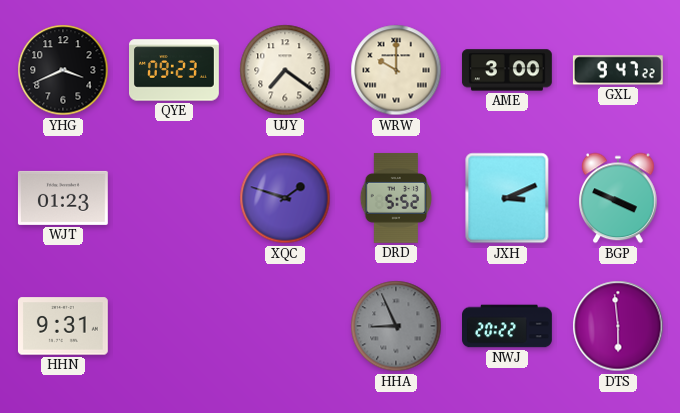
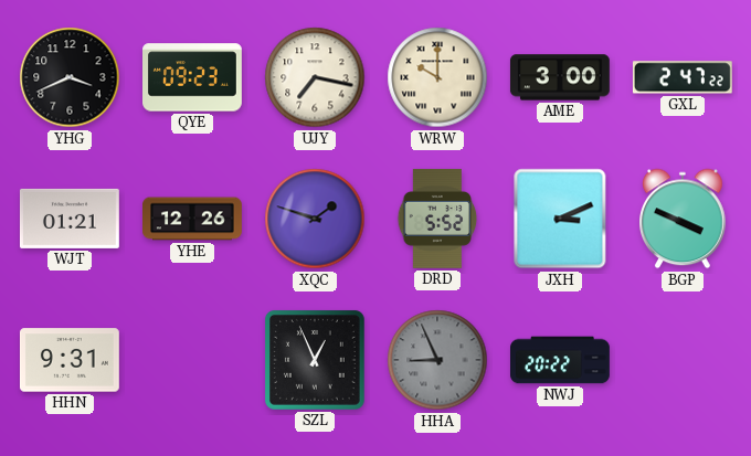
UJY: 7:21 -> 7:17
GXL: 9:47 -> 2:47
WJT: 01:23 -> 01:21
YHE: none -> 12:26
SZL: none -> 12:56
DTS: 5:59 -> none
